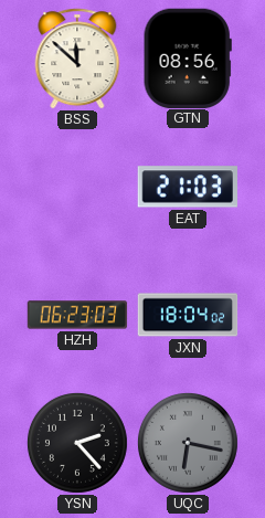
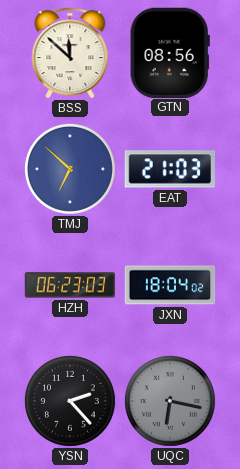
TMJ: none -> 6:52
